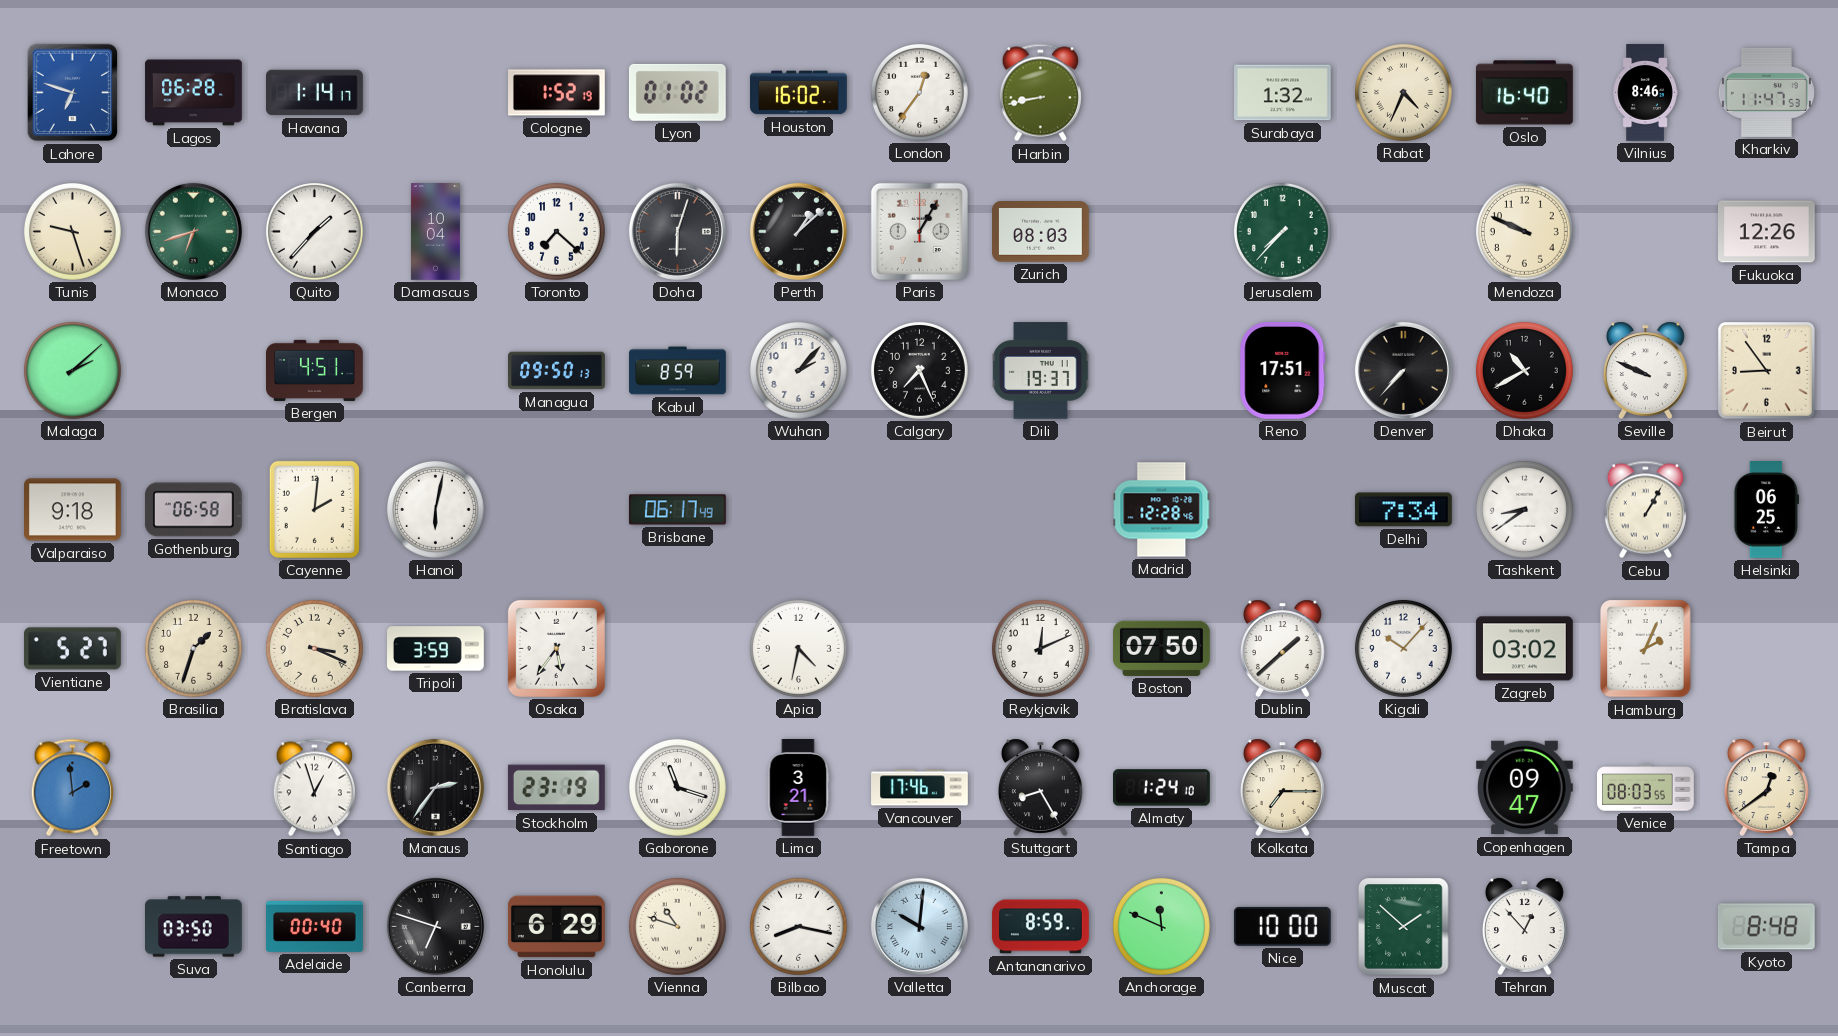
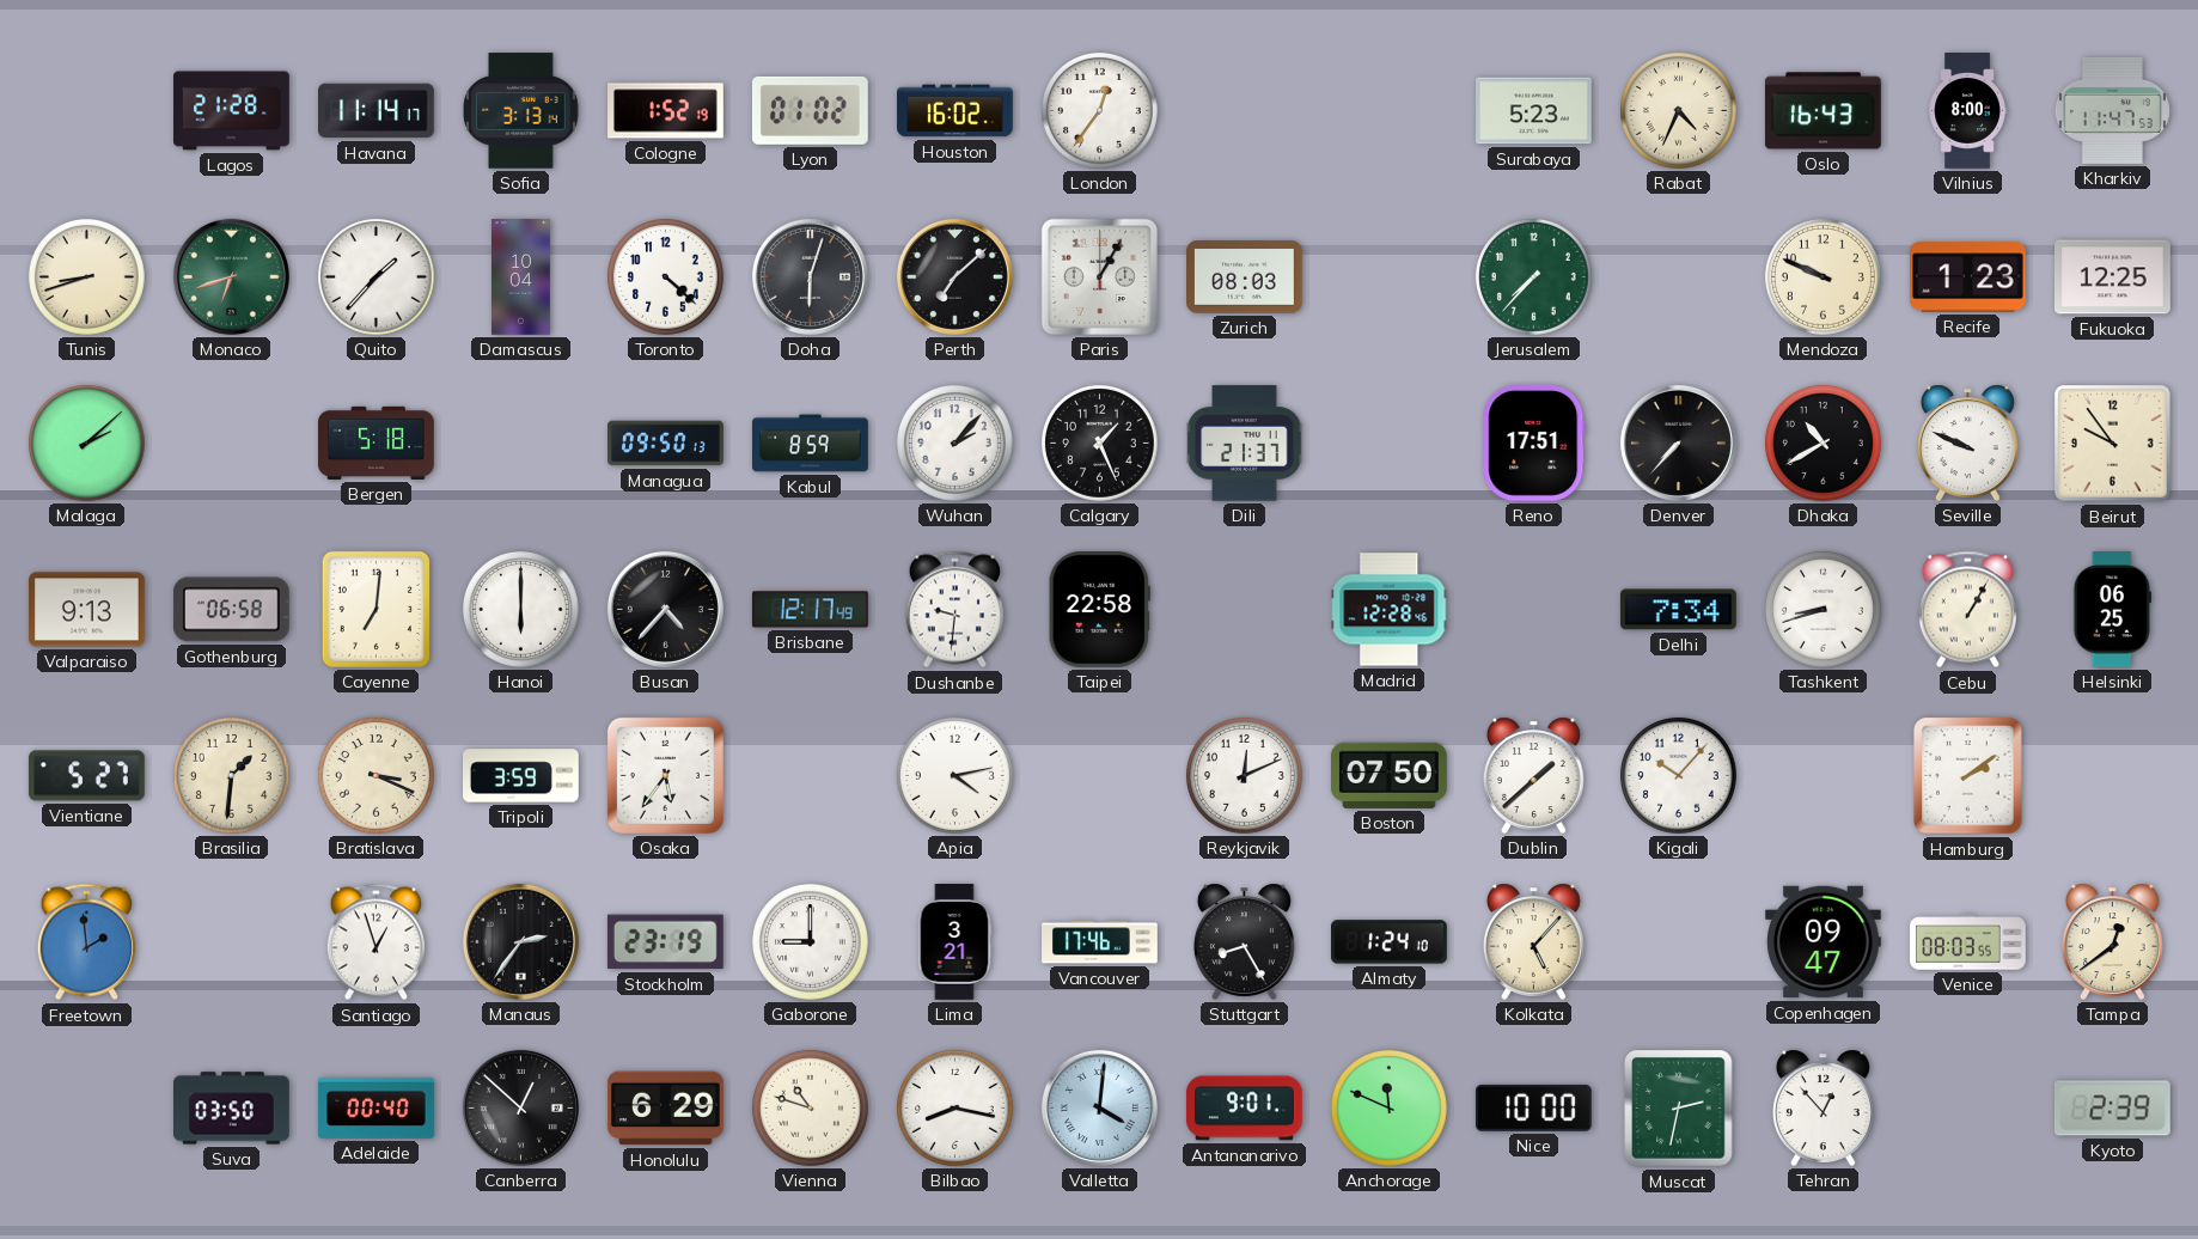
Lahore: 6:48 -> none
Lagos: 06:28 -> 21:28
Havana: 1:14 -> 11:14
Sofia: none -> 3:13
Harbin: 8:43 -> none
Surabaya: 1:32 -> 5:23
Oslo: 16:40 -> 16:43
Vilnius: 8:46 -> 8:00
Tunis: 9:27 -> 8:42
Toronto: 7:22 -> 4:22
Perth: 1:08 -> 7:08
Recife: none -> 1:23
Fukuoka: 12:26 -> 12:25
Bergen: 4:51 -> 5:18
Calgary: 7:26 -> 1:26
Dili: 19:37 -> 21:37
Beirut: 8:54 -> 9:54
Valparaiso: 9:18 -> 9:13
Cayenne: 2:01 -> 7:01
Hanoi: 6:02 -> 6:00
Busan: none -> 4:37
Brisbane: 06:17 -> 12:17
Dushanbe: none -> 9:31
Taipei: none -> 22:58
Tashkent: 8:39 -> 8:42
Brasilia: 1:33 -> 1:31
Apia: 4:32 -> 4:13
Zagreb: 03:02 -> none
Hamburg: 2:04 -> 2:09
Gaborone: 11:18 -> 9:00
Kolkata: 7:15 -> 5:07
Canberra: 6:48 -> 12:52
Valletta: 10:01 -> 4:01
Antananarivo: 8:59 -> 9:01
Muscat: 1:52 -> 2:32
Kyoto: 8:48 -> 2:39
